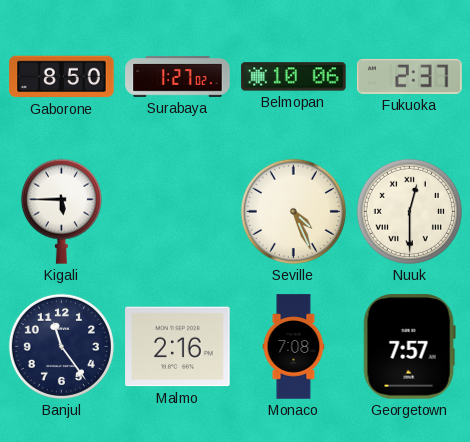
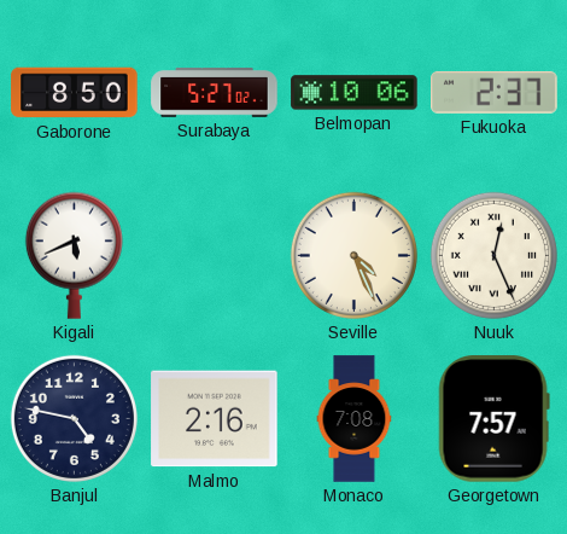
Surabaya: 1:27 -> 5:27
Kigali: 5:45 -> 5:41
Nuuk: 12:30 -> 12:26
Banjul: 11:24 -> 4:47
